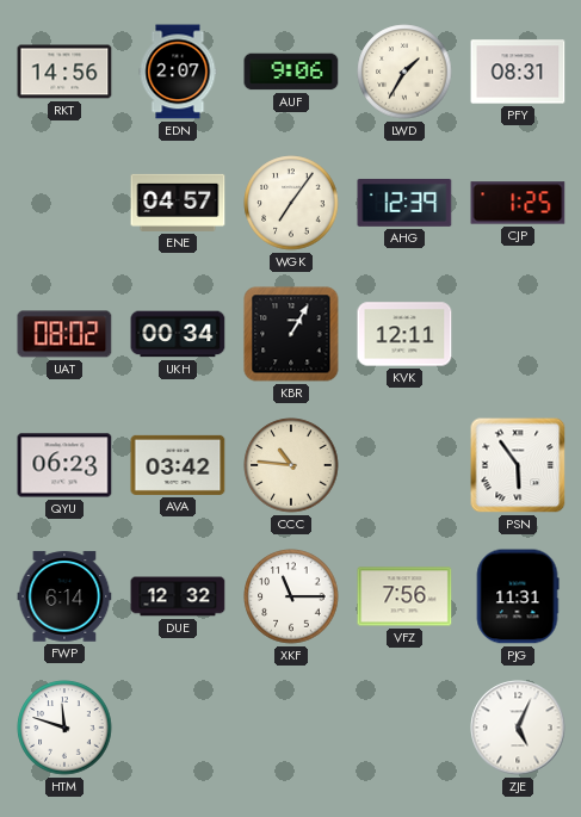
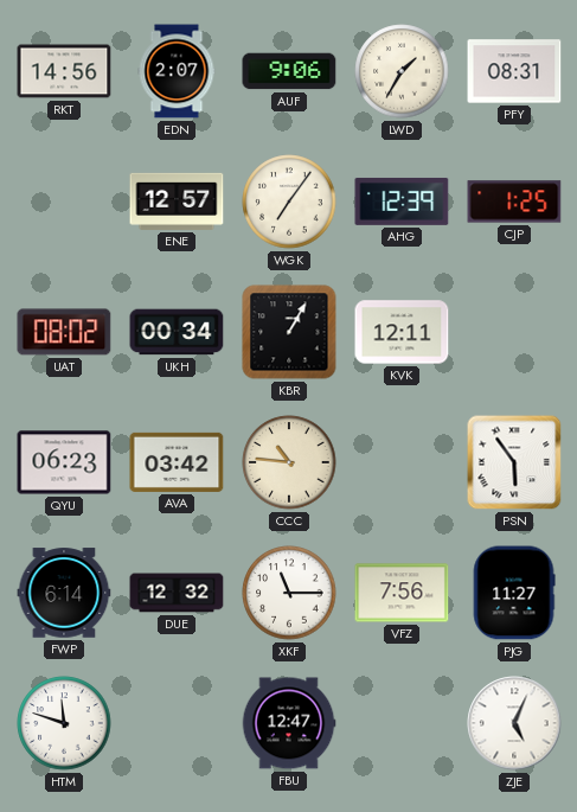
ENE: 04:57 -> 12:57
PJG: 11:31 -> 11:27
FBU: none -> 12:47
